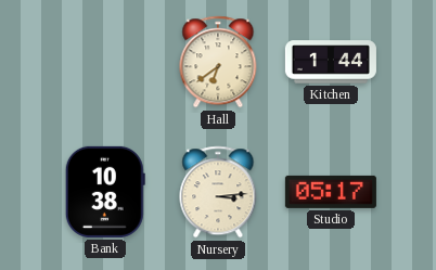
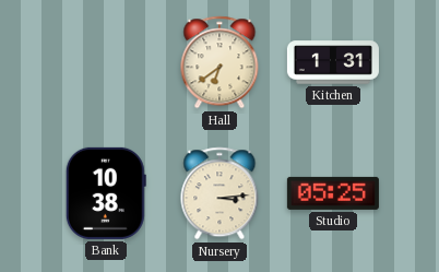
Kitchen: 1:44 -> 1:31
Studio: 05:17 -> 05:25
